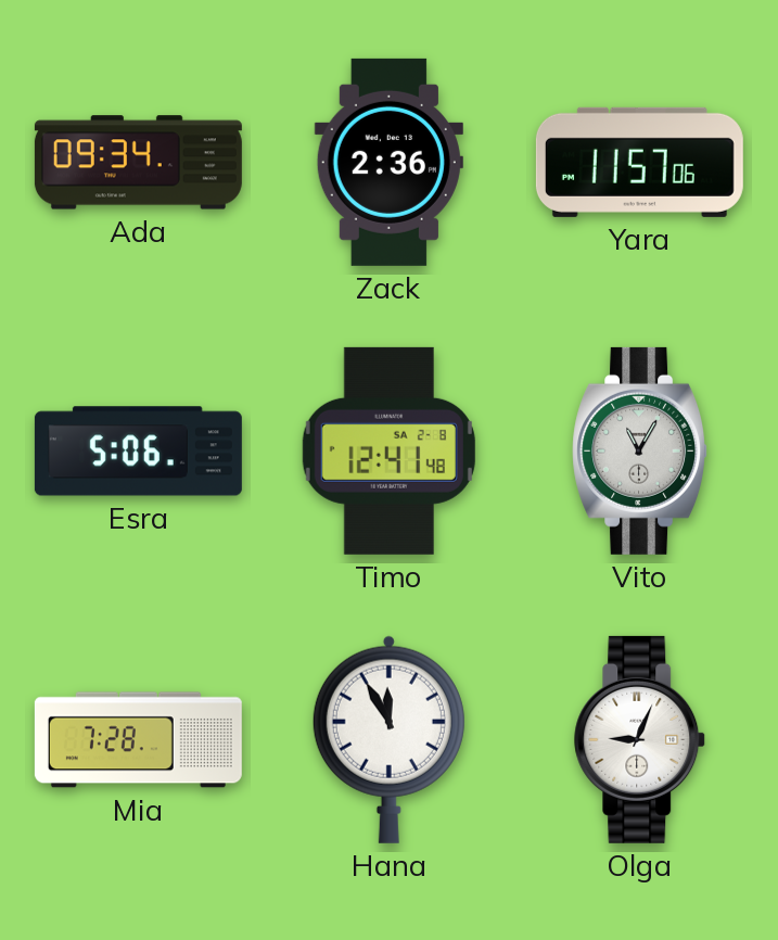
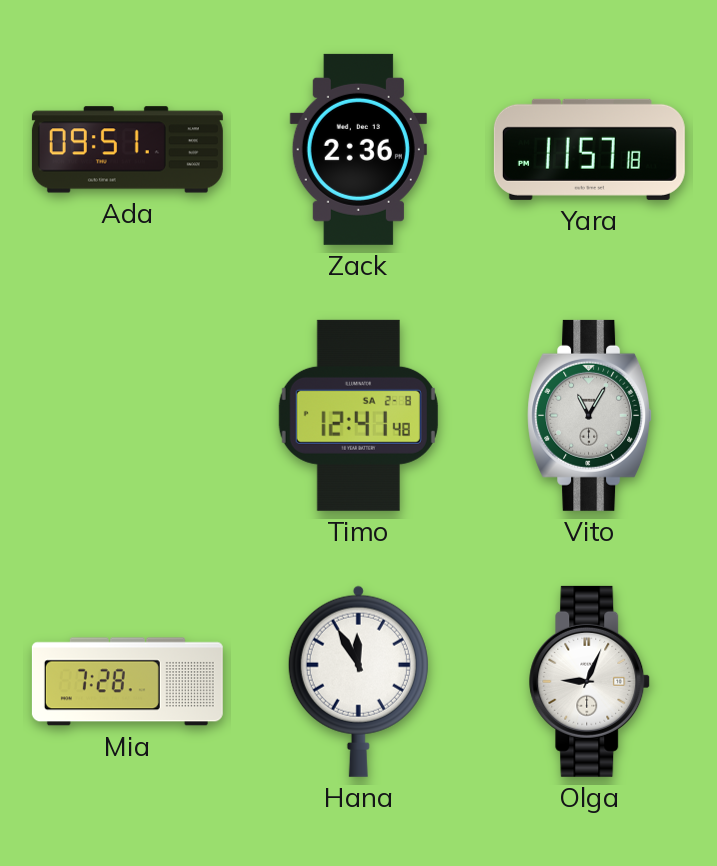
Ada: 09:34 -> 09:51
Yara: 11:57:06 -> 11:57:18
Esra: 5:06 -> none
